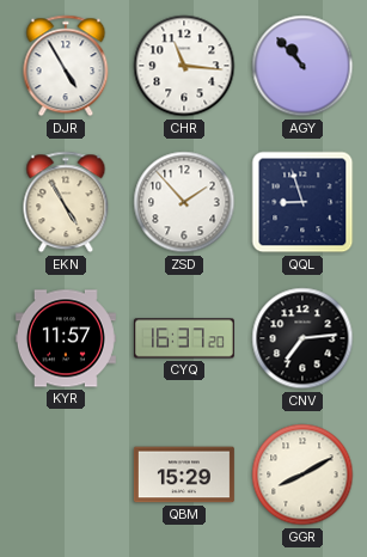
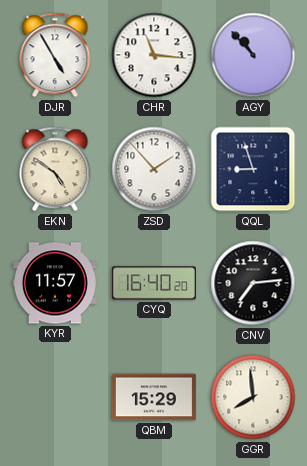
EKN: 4:55 -> 4:51
CYQ: 16:37 -> 16:40
GGR: 8:10 -> 7:59
